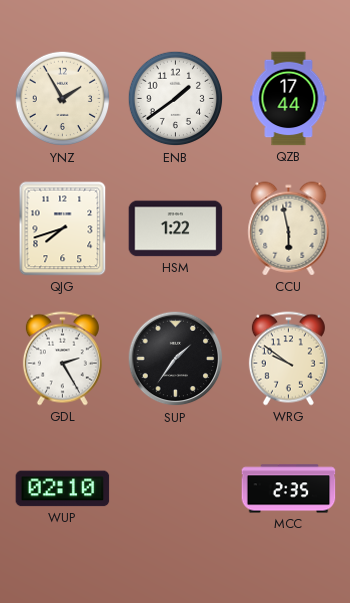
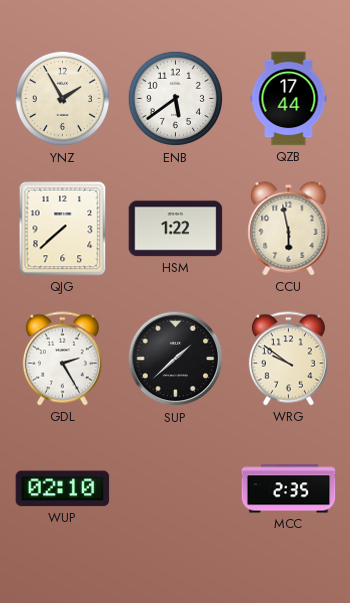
ENB: 1:39 -> 5:39
QJG: 7:42 -> 7:38
SUP: 1:36 -> 1:38
